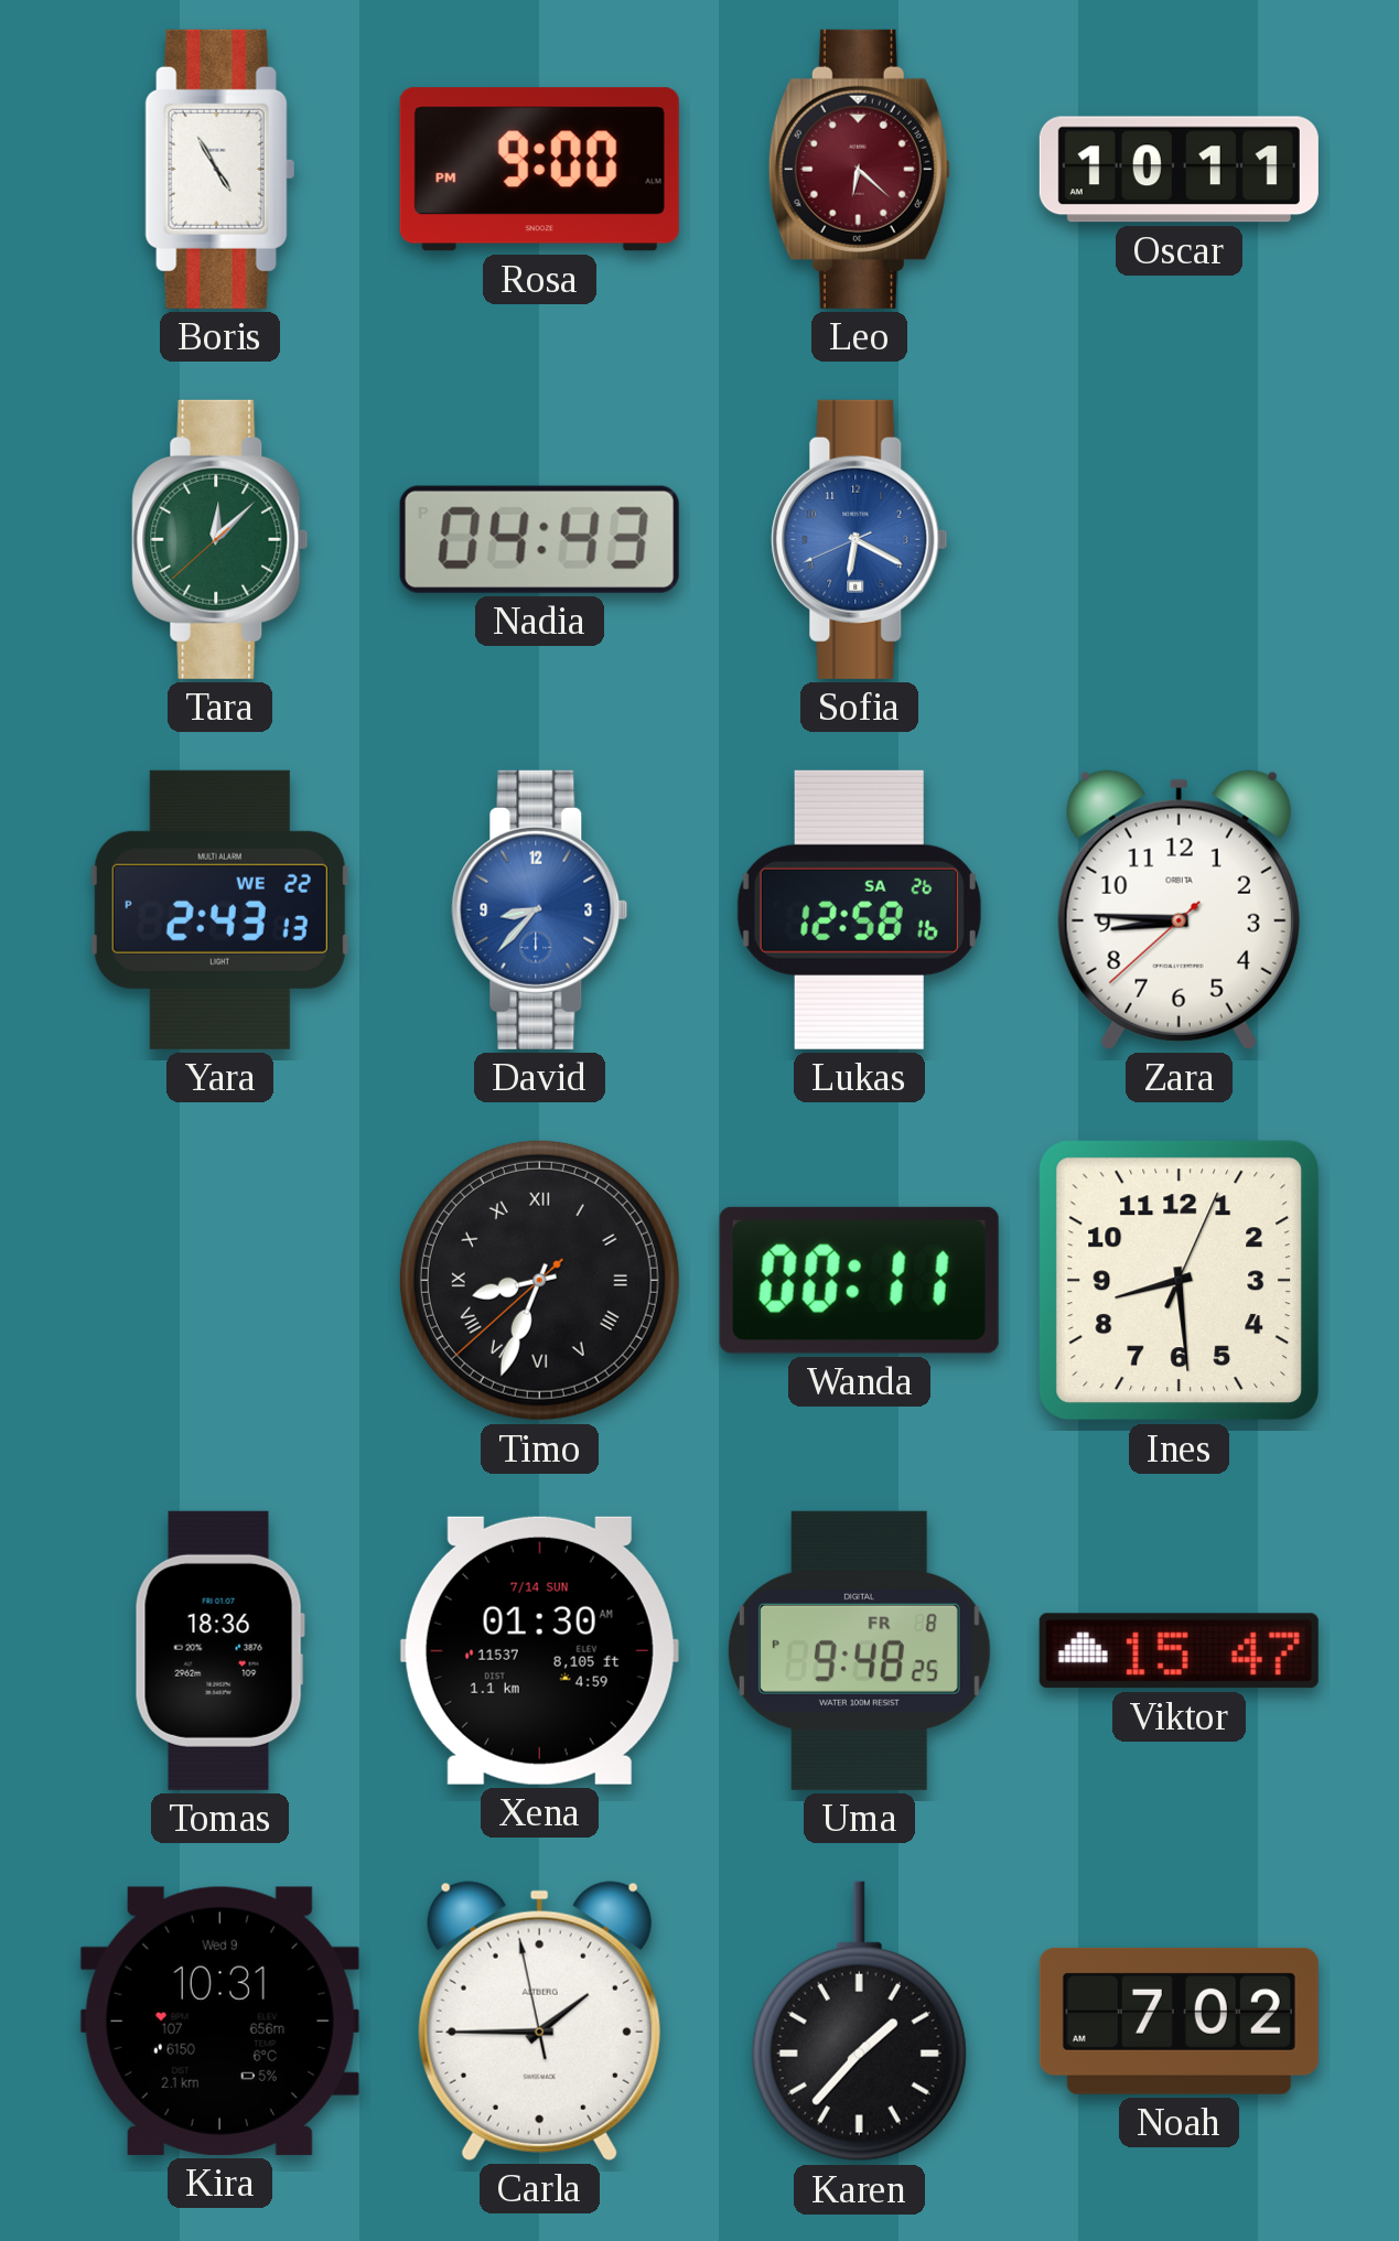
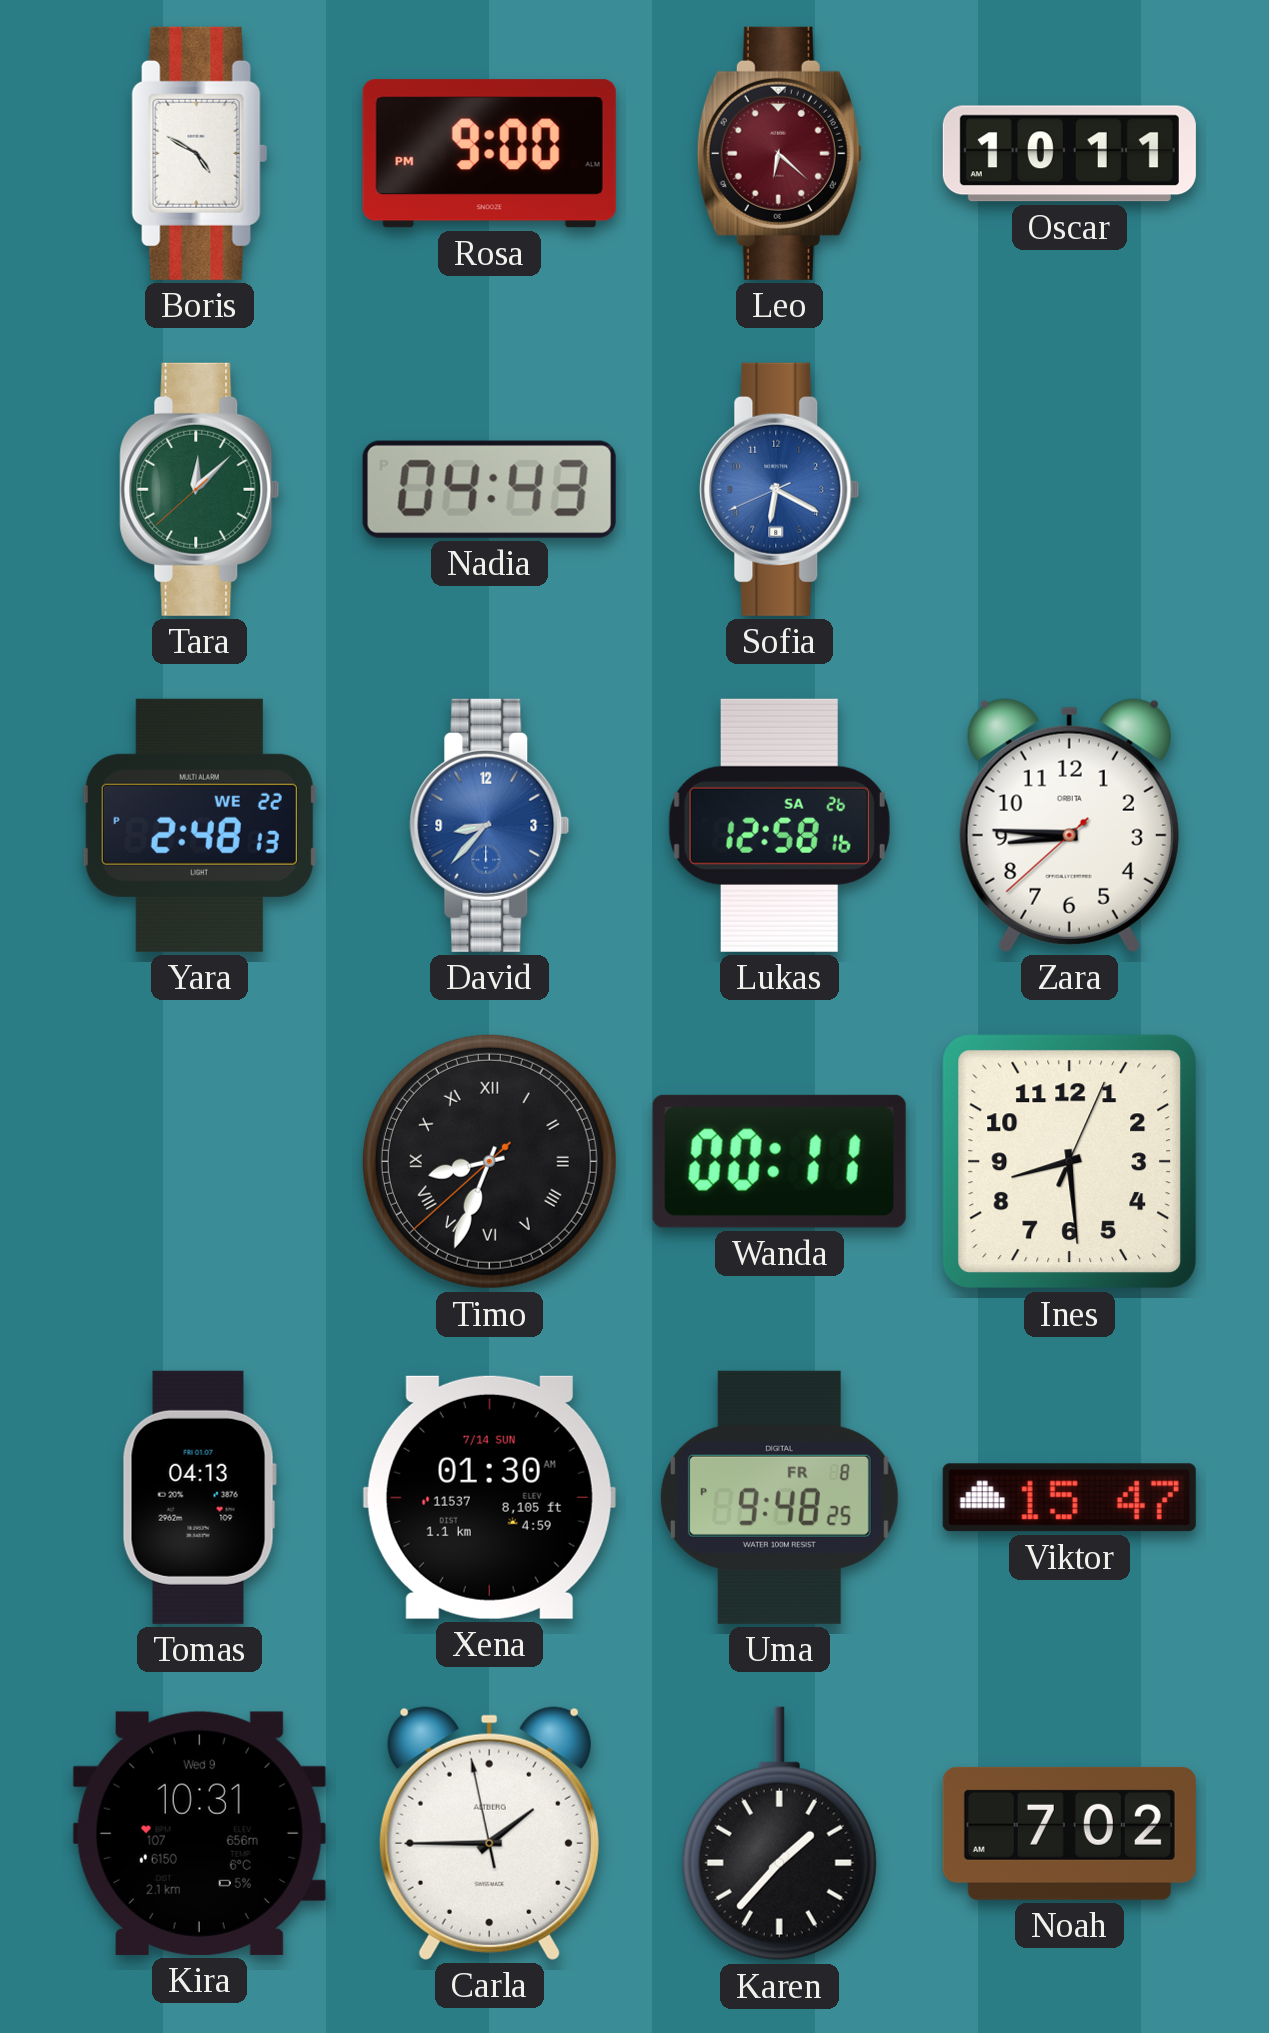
Boris: 4:55 -> 4:50
Yara: 2:43 -> 2:48
Tomas: 18:36 -> 04:13
